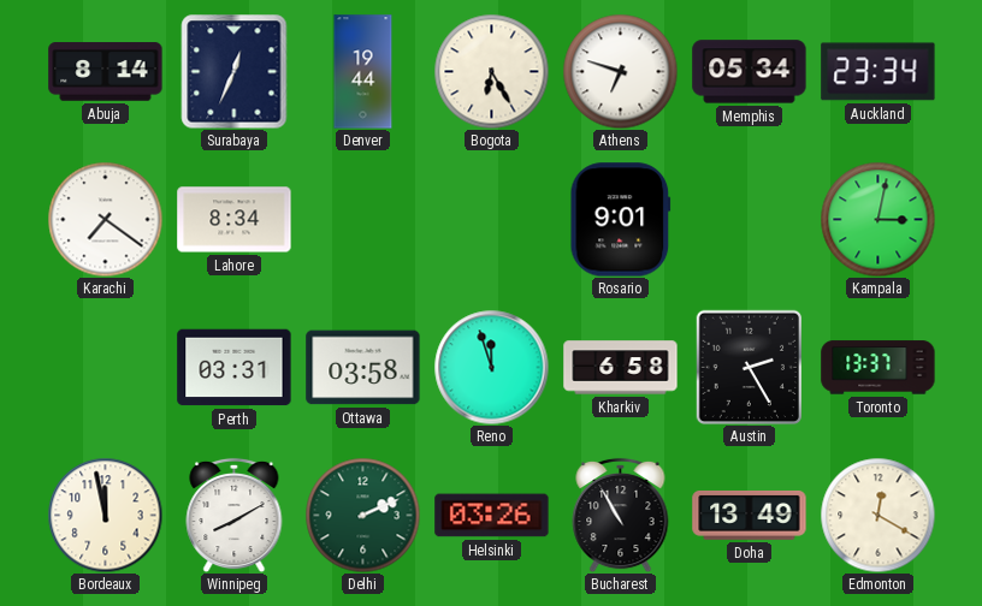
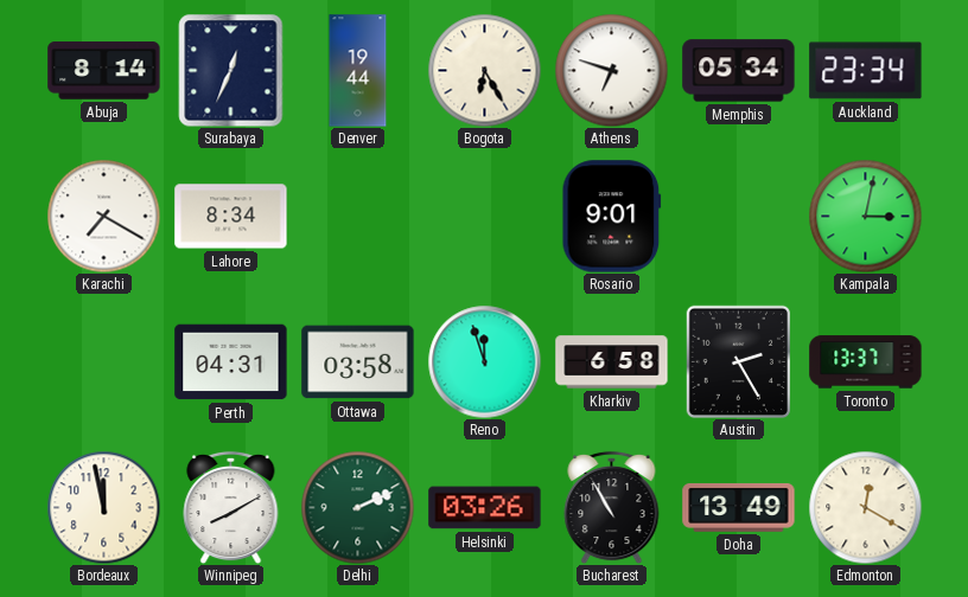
Karachi: 7:21 -> 7:20
Perth: 03:31 -> 04:31
